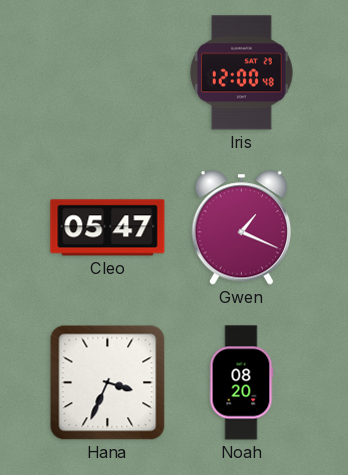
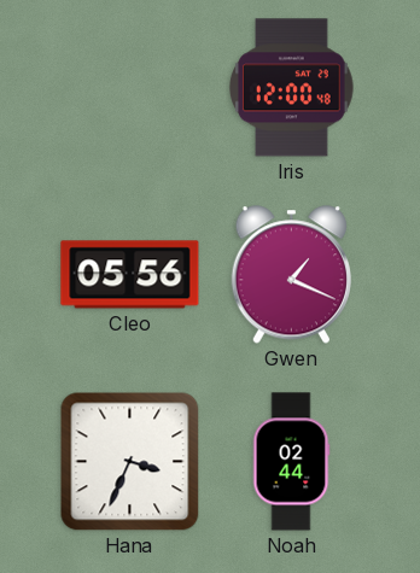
Cleo: 05:47 -> 05:56
Noah: 08:20 -> 02:44
